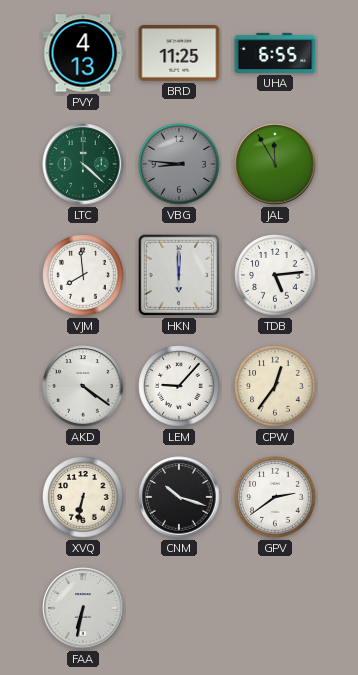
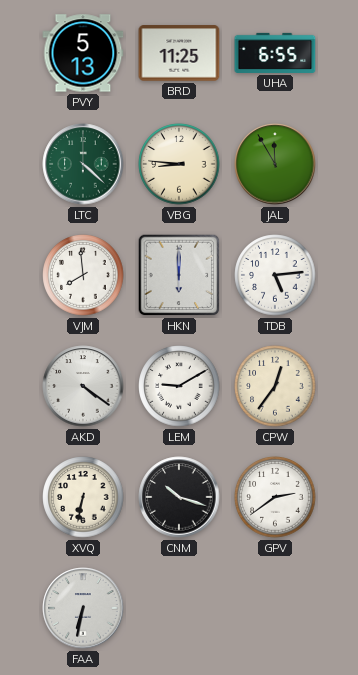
PVY: 4:13 -> 5:13
VBG dial: grey -> cream
LEM: 9:07 -> 9:10
